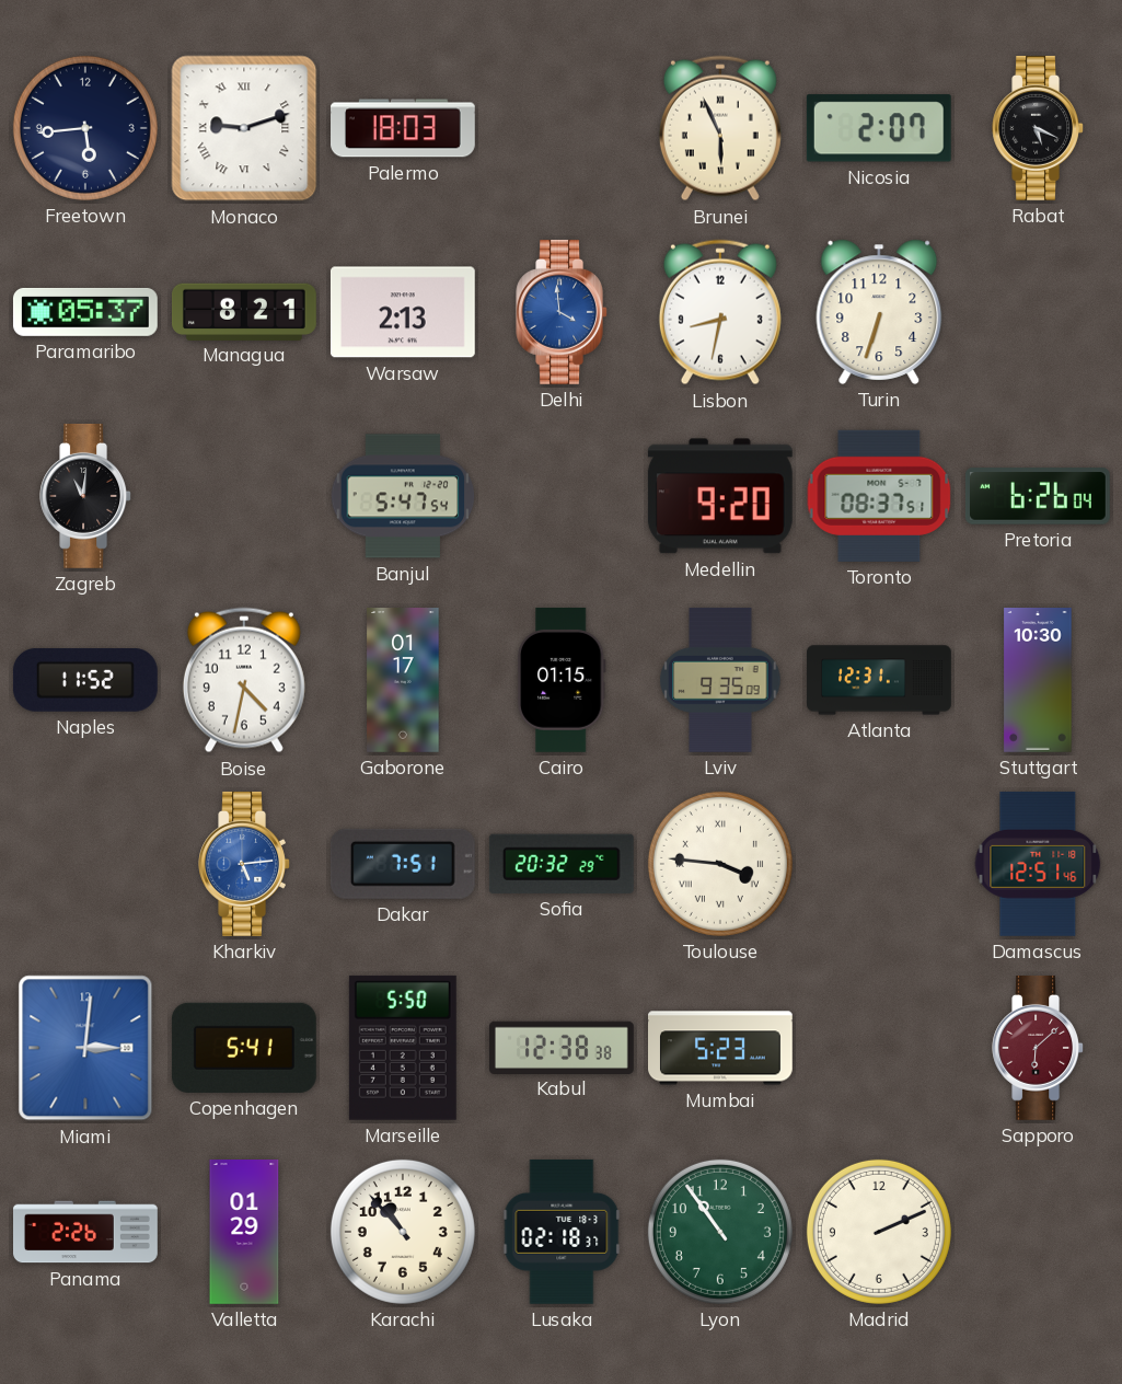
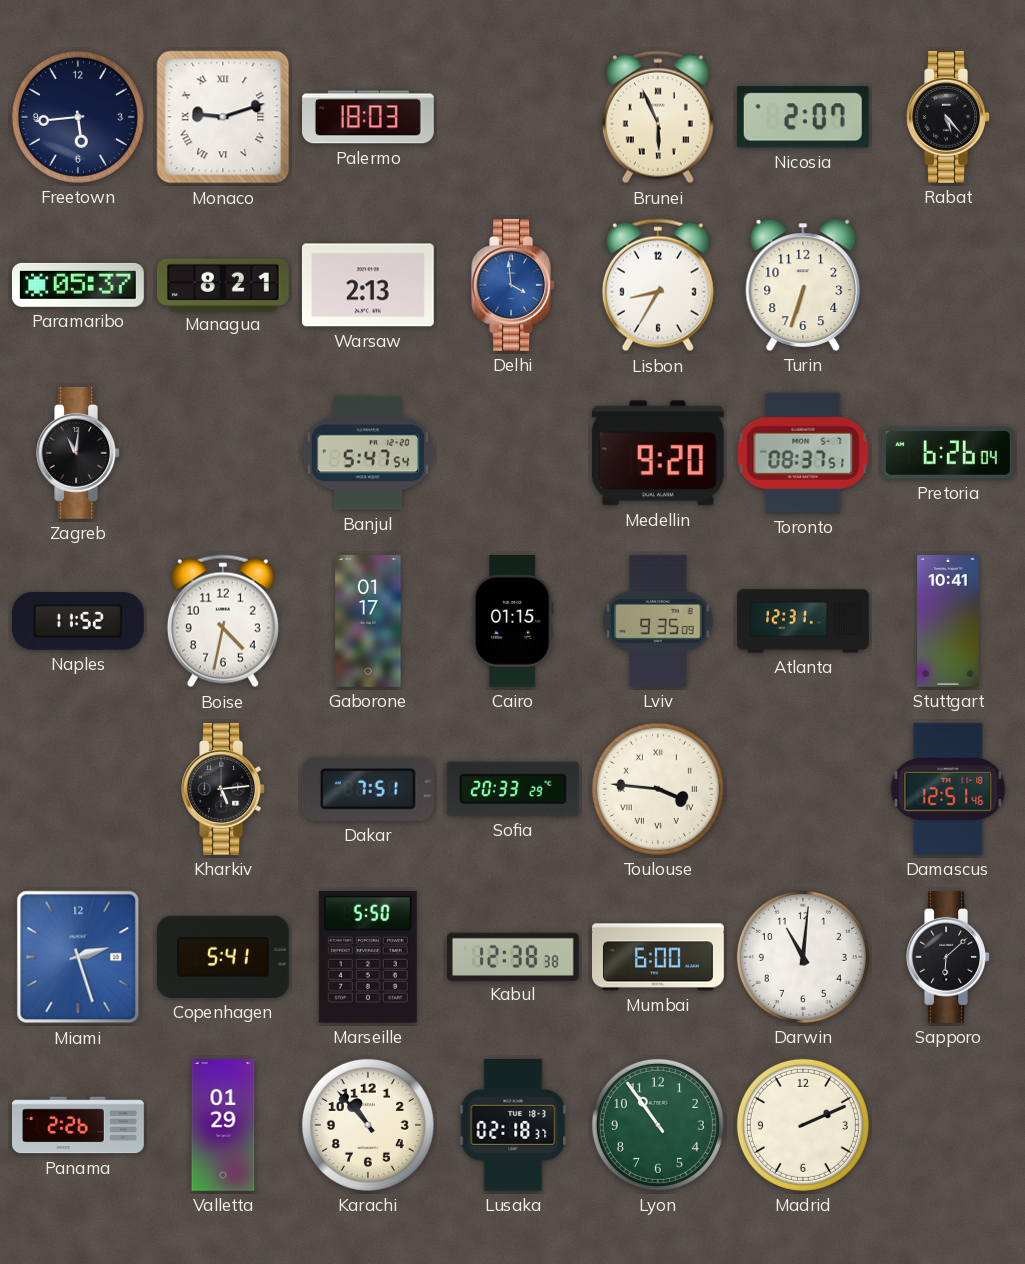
Rabat: 5:19 -> 5:23
Lisbon: 8:32 -> 8:35
Stuttgart: 10:30 -> 10:41
Kharkiv dial: blue -> black
Sofia: 20:32 -> 20:33
Miami: 3:01 -> 2:27
Mumbai: 5:23 -> 6:00
Darwin: none -> 11:01
Sapporo dial: burgundy -> black
